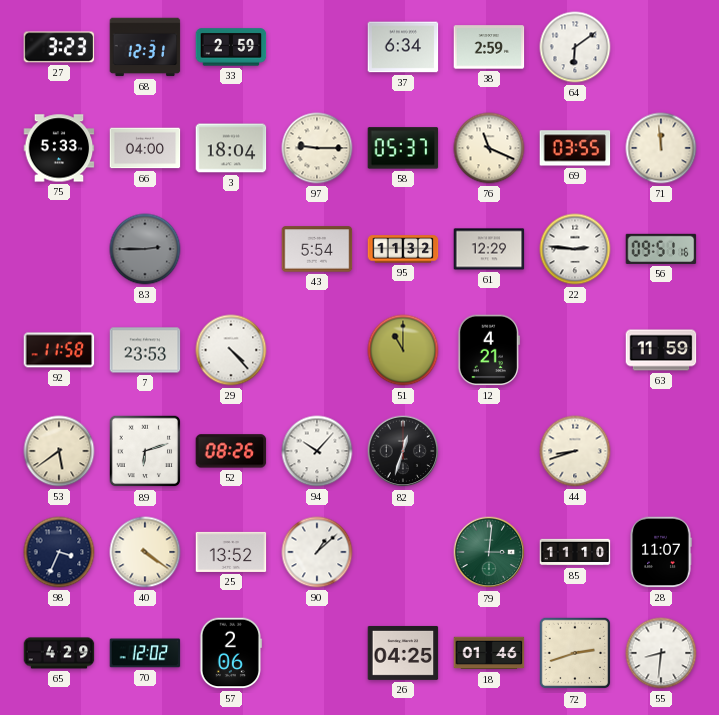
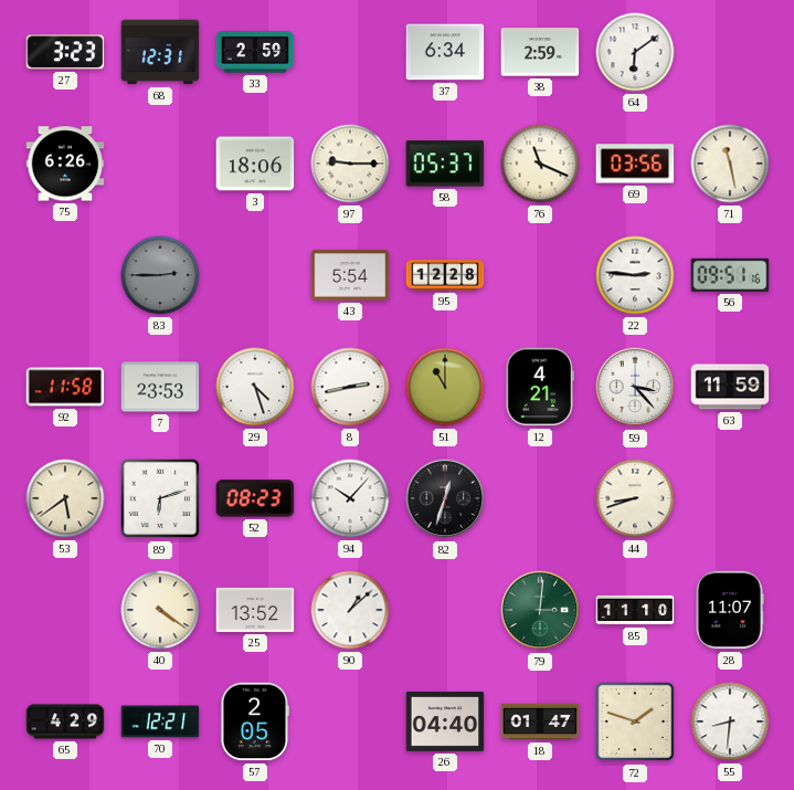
75: 5:33 -> 6:26
66: 04:00 -> none
3: 18:04 -> 18:06
69: 03:55 -> 03:56
71: 11:59 -> 11:28
95: 11:32 -> 12:28
61: 12:29 -> none
29: 4:23 -> 4:27
8: none -> 2:43
59: none -> 3:23
52: 08:26 -> 08:23
98: 3:34 -> none
70: 12:02 -> 12:21
57: 2:06 -> 2:05
26: 04:25 -> 04:40
18: 01:46 -> 01:47
72: 2:42 -> 1:48
